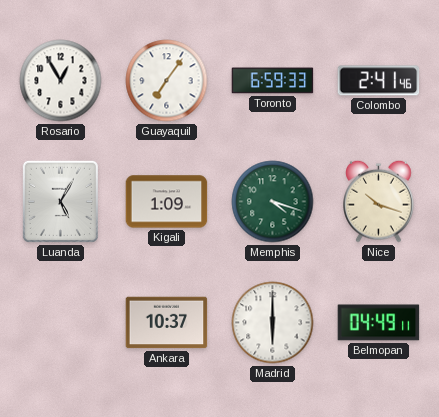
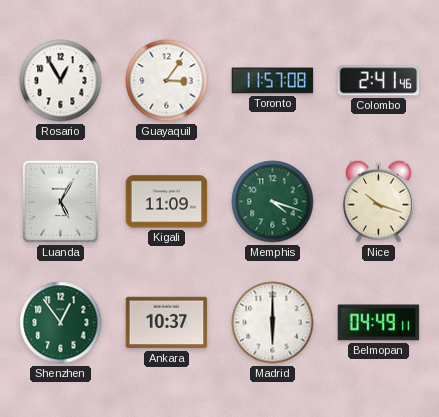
Guayaquil: 7:06 -> 3:06
Toronto: 6:59 -> 11:57
Kigali: 1:09 -> 11:09
Shenzhen: none -> 12:54
